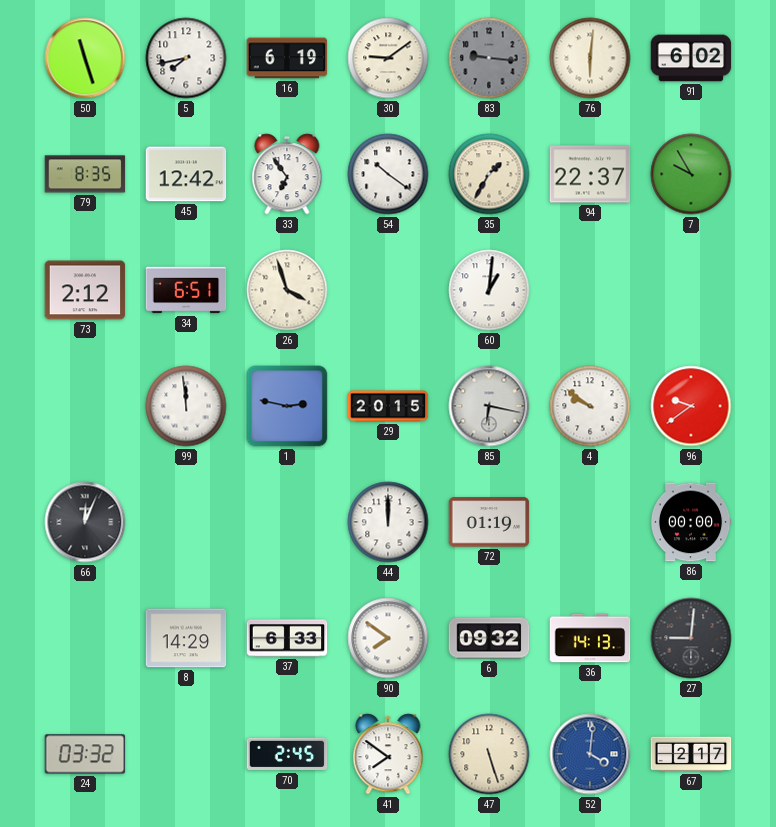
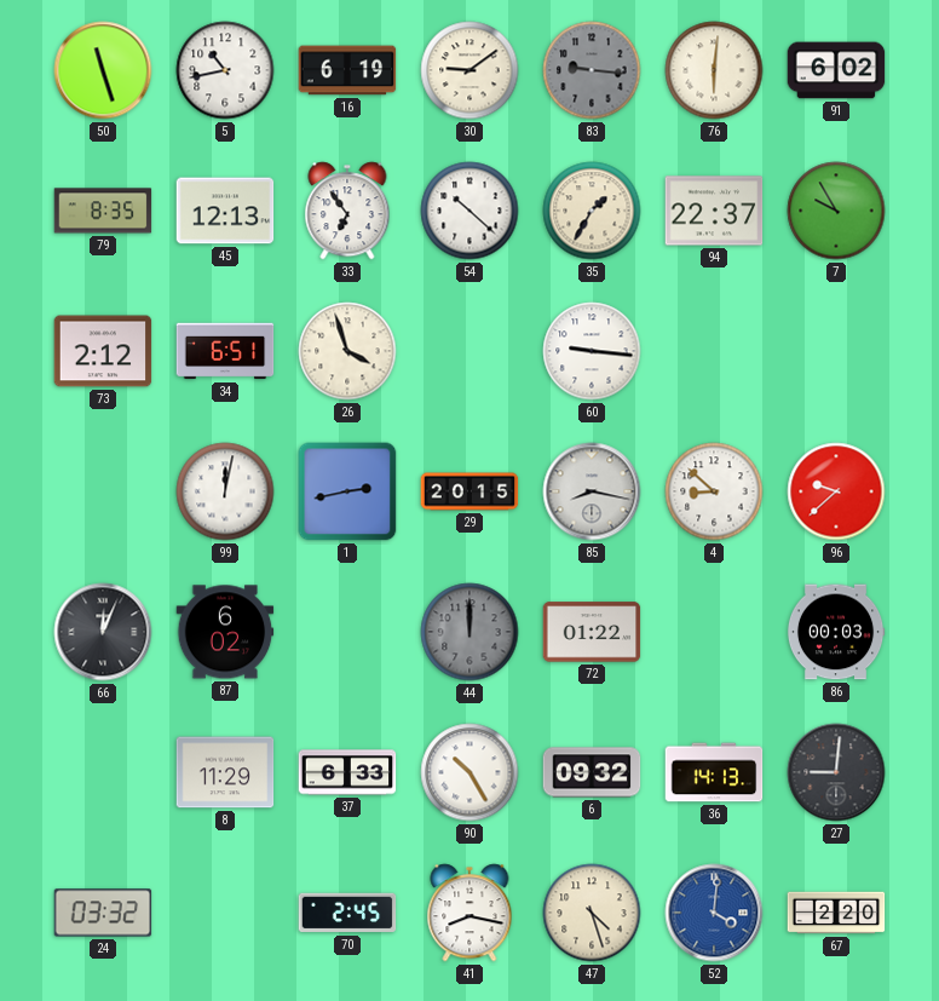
5: 7:43 -> 10:43
45: 12:42 -> 12:13
54: 10:21 -> 10:22
60: 1:01 -> 9:16
99: 11:59 -> 12:02
1: 2:47 -> 2:43
85: 6:17 -> 8:17
4: 9:51 -> 8:52
96: 9:39 -> 9:38
87: none -> 6:02
44 dial: white -> grey
72: 01:19 -> 01:22
86: 00:00 -> 00:03
8: 14:29 -> 11:29
90: 7:51 -> 10:25
41: 7:51 -> 8:17
47: 5:27 -> 4:27
67: 2:17 -> 2:20
